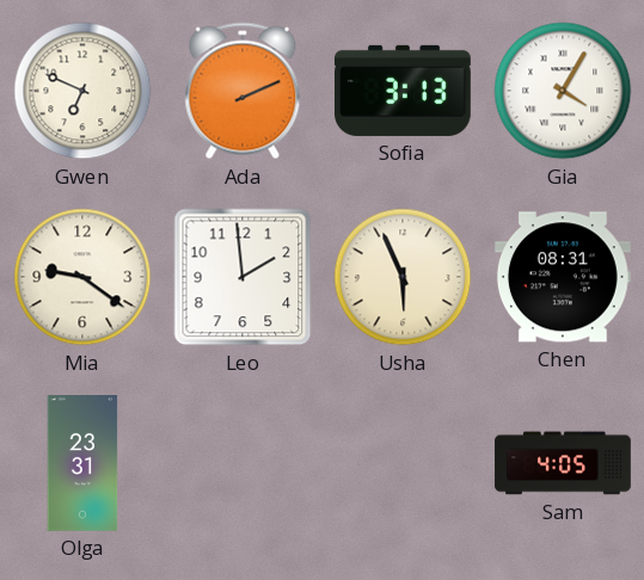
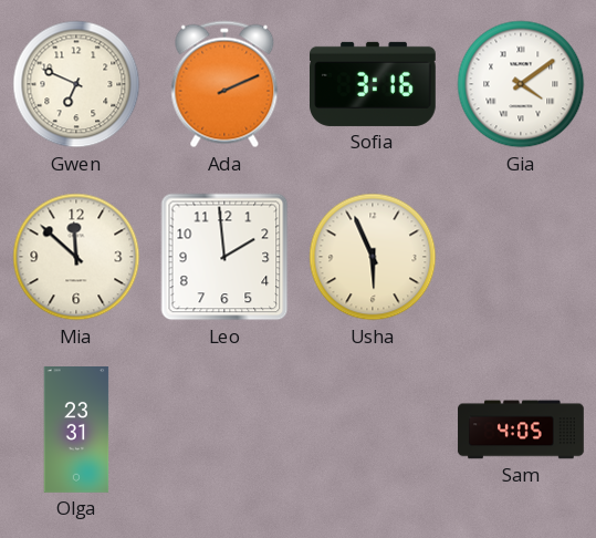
Sofia: 3:13 -> 3:16
Gia: 4:05 -> 4:09
Mia: 9:21 -> 11:52
Chen: 08:31 -> none
